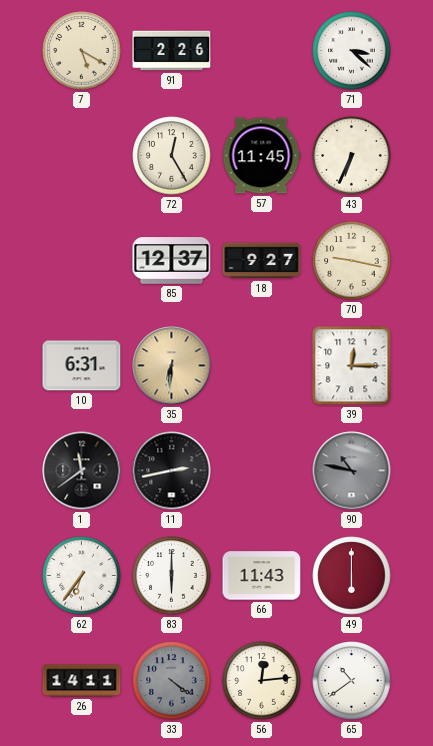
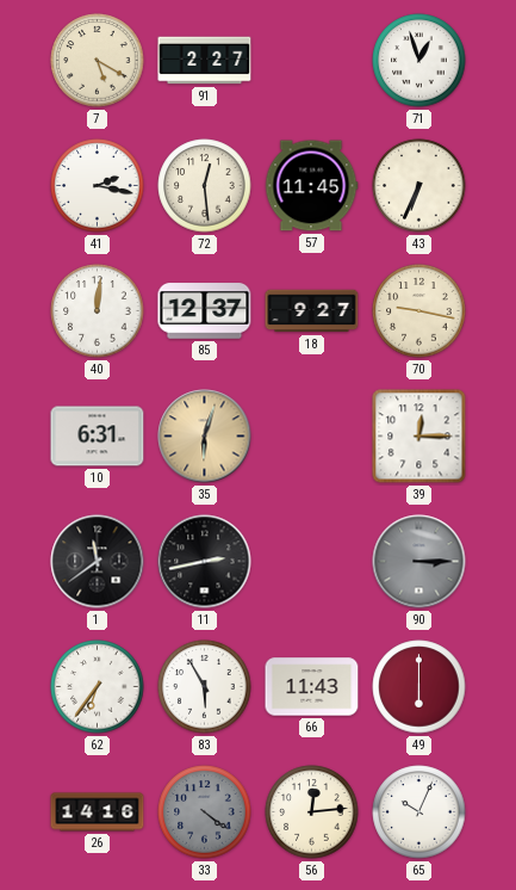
91: 2:26 -> 2:27
71: 3:22 -> 12:57
41: none -> 2:17
72: 12:25 -> 12:29
40: none -> 12:01
35: 6:31 -> 6:03
90: 10:47 -> 3:15
83: 6:00 -> 5:55
26: 14:11 -> 14:16
65: 10:39 -> 10:04
